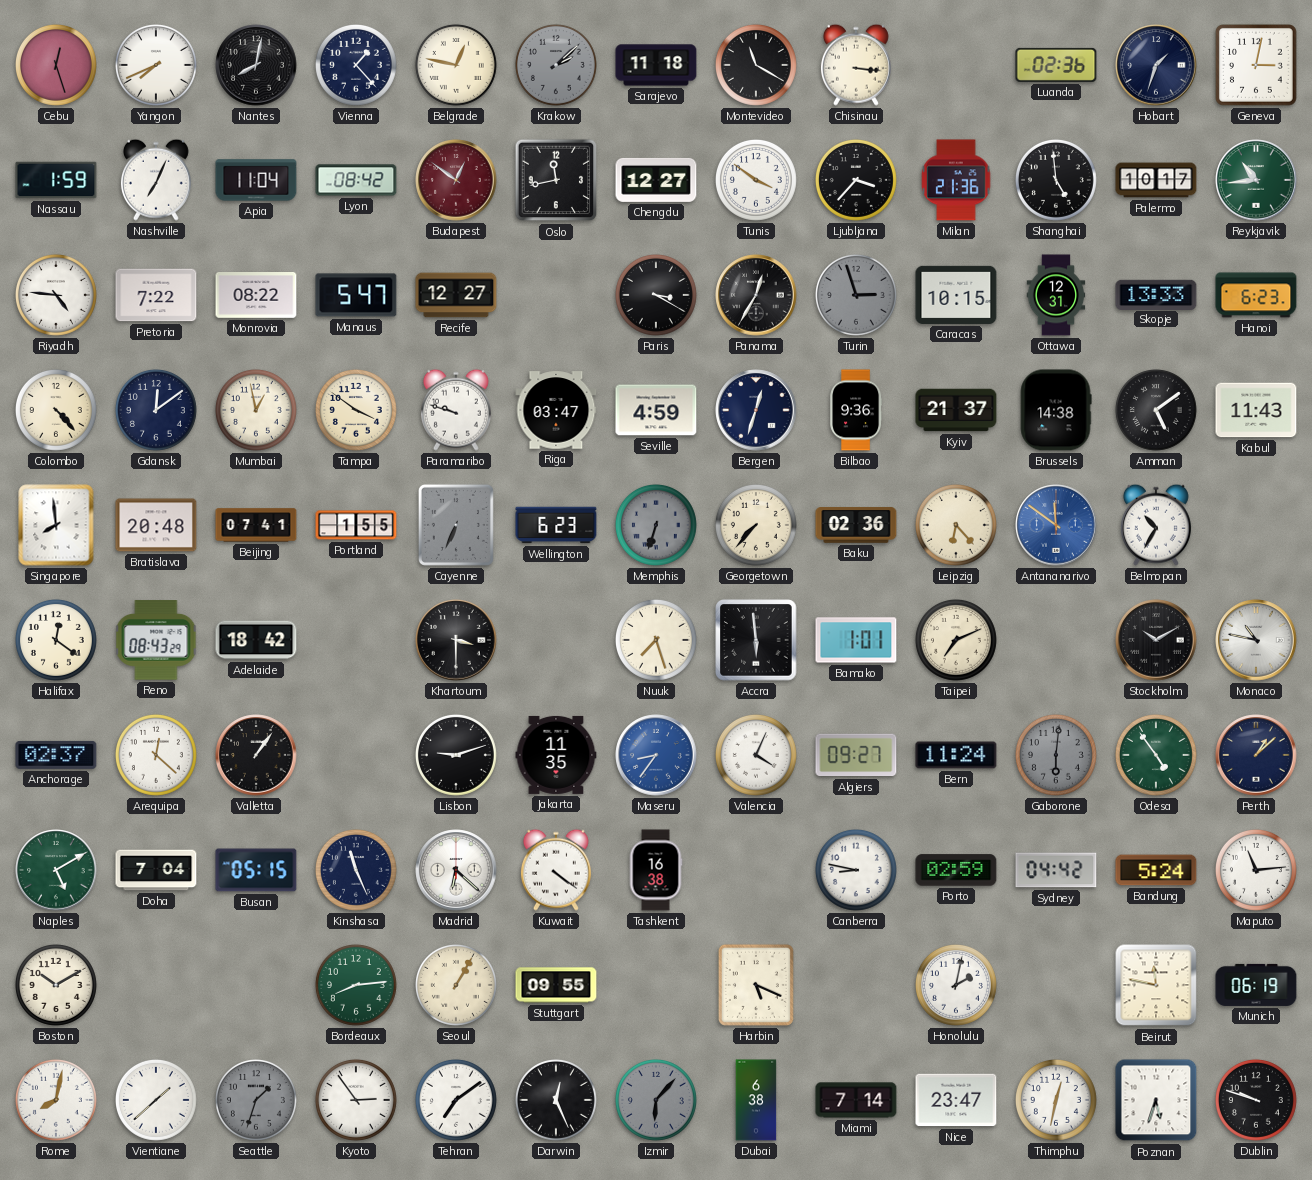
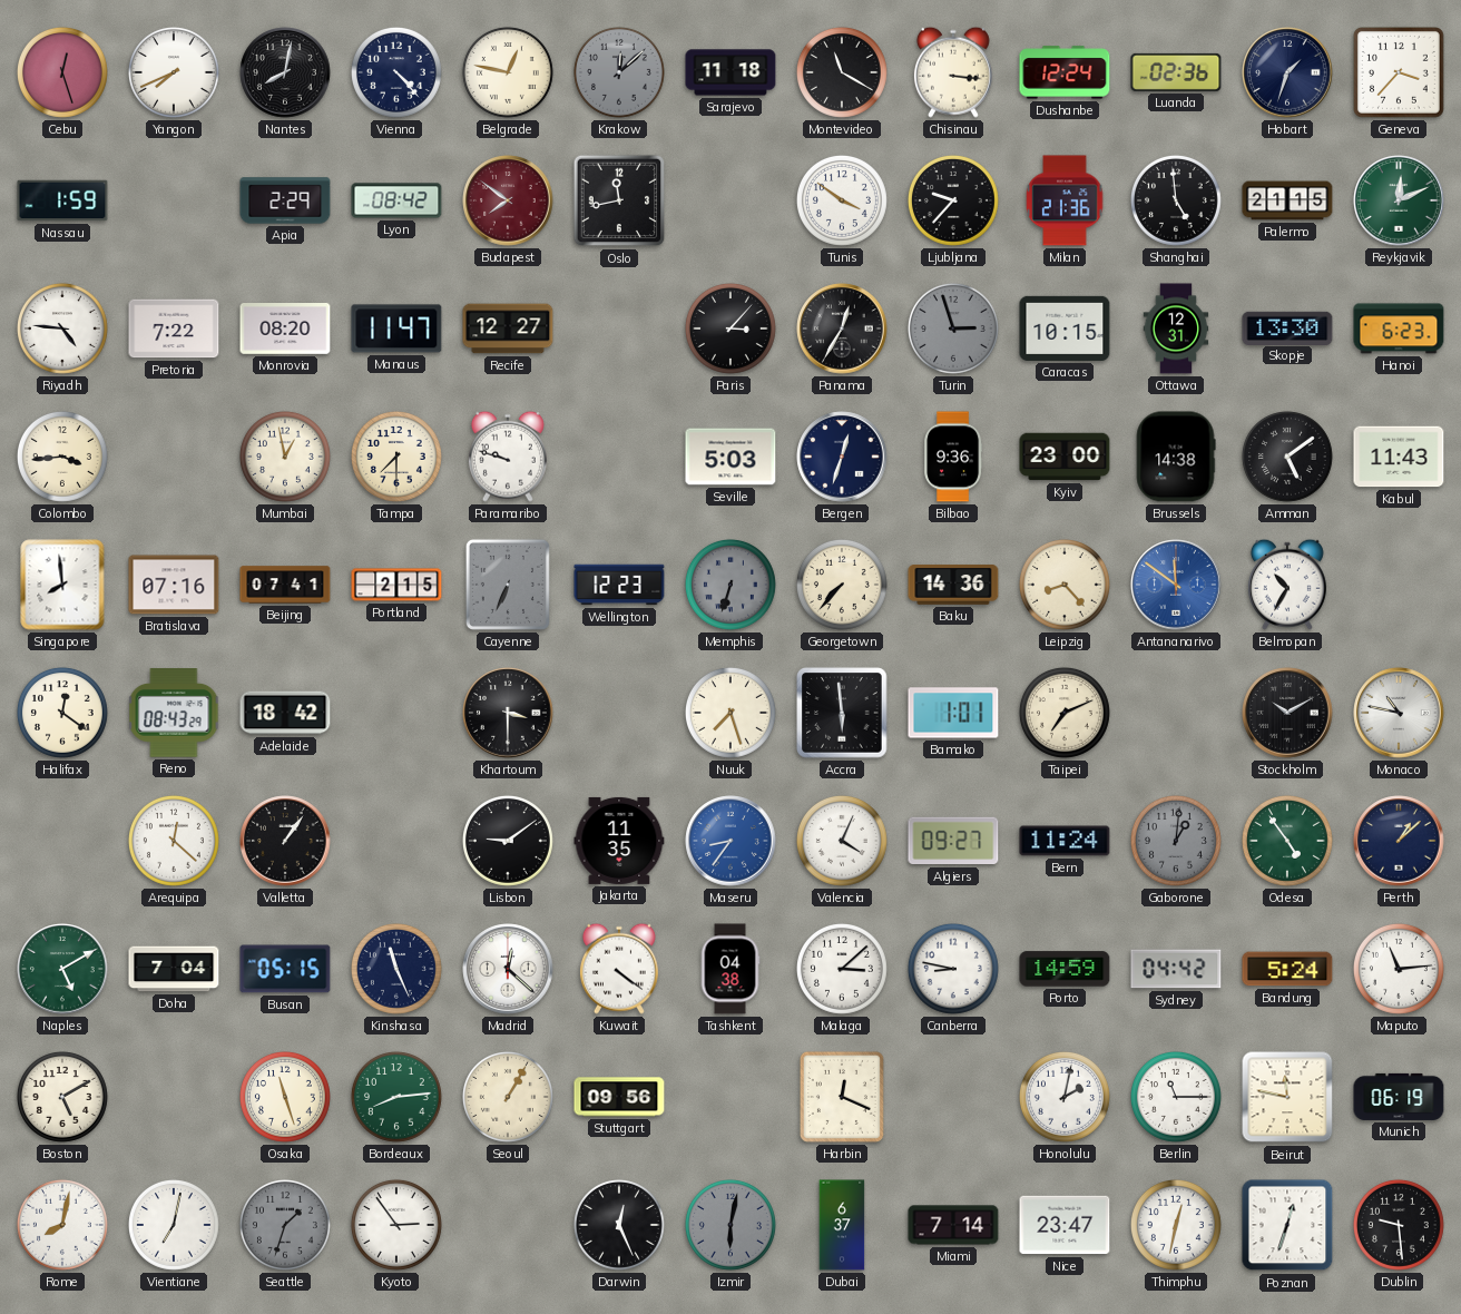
Vienna: 1:23 -> 4:23
Krakow: 2:08 -> 12:08
Dushanbe: none -> 12:24
Geneva: 3:02 -> 3:37
Nashville: 7:04 -> none
Apia: 11:04 -> 2:29
Budapest: 12:51 -> 7:51
Chengdu: 12:27 -> none
Ljubljana: 3:37 -> 9:37
Palermo: 10:17 -> 21:15
Reykjavik: 10:44 -> 12:11
Monrovia: 08:22 -> 08:20
Manaus: 5:47 -> 11:47
Paris: 3:20 -> 3:07
Skopje: 13:33 -> 13:30
Colombo: 4:23 -> 3:44
Gdansk: 12:09 -> none
Tampa: 3:51 -> 7:30
Riga: 03:47 -> none
Seville: 4:59 -> 5:03
Kyiv: 21:37 -> 23:00
Bratislava: 20:48 -> 07:16
Portland: 1:55 -> 2:15
Wellington: 6:23 -> 12:23
Baku: 02:36 -> 14:36
Leipzig: 6:23 -> 8:23
Anchorage: 02:37 -> none
Lisbon: 9:12 -> 9:09
Gaborone: 6:01 -> 1:01
Madrid: 6:22 -> 12:22
Tashkent: 16:38 -> 04:38
Malaga: none -> 3:08
Porto: 02:59 -> 14:59
Boston: 10:10 -> 5:10
Osaka: none -> 11:27
Stuttgart: 09:55 -> 09:56
Harbin: 5:19 -> 12:19
Berlin: none -> 11:15
Vientiane: 1:38 -> 7:02
Tehran: 7:09 -> none
Izmir: 6:07 -> 6:02
Dubai: 6:38 -> 6:37
Poznan: 5:33 -> 12:33
Dublin: 9:48 -> 9:29
